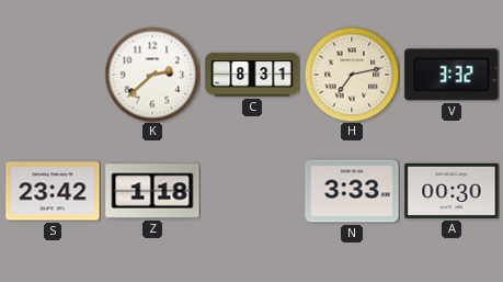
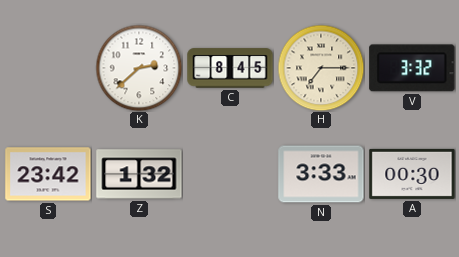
C: 8:31 -> 8:45
H: 7:13 -> 7:15
Z: 1:18 -> 1:32
